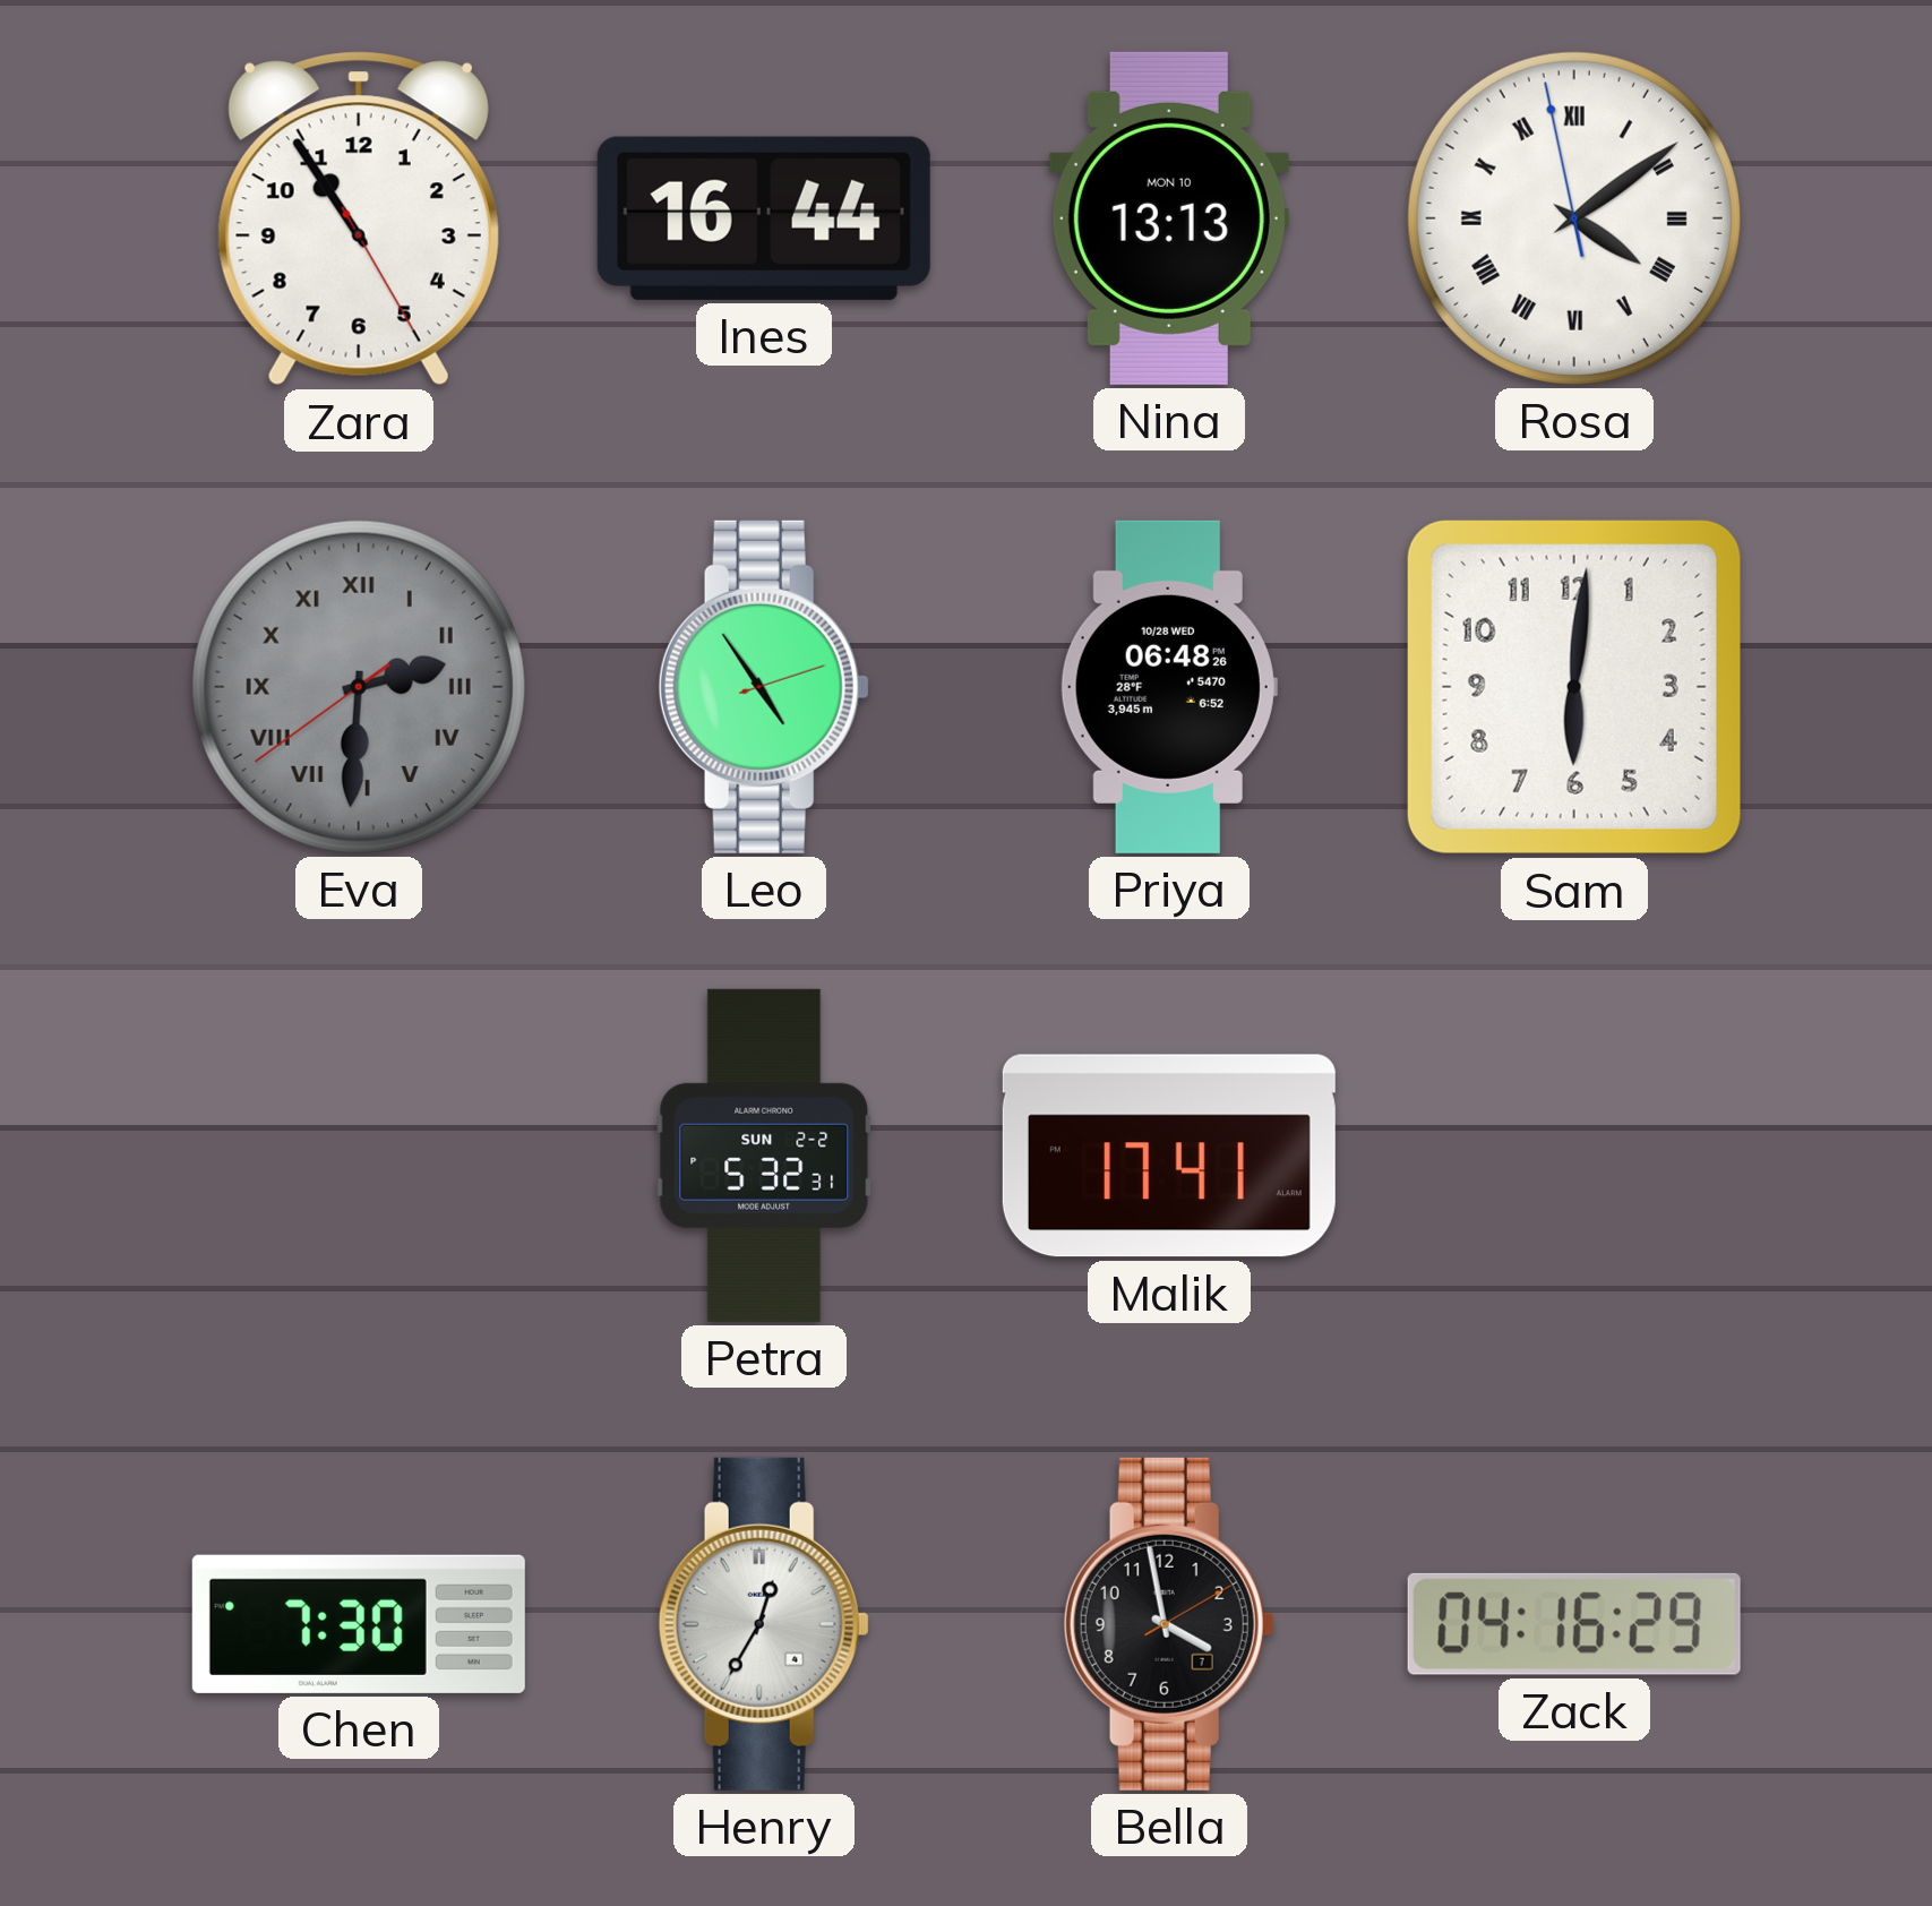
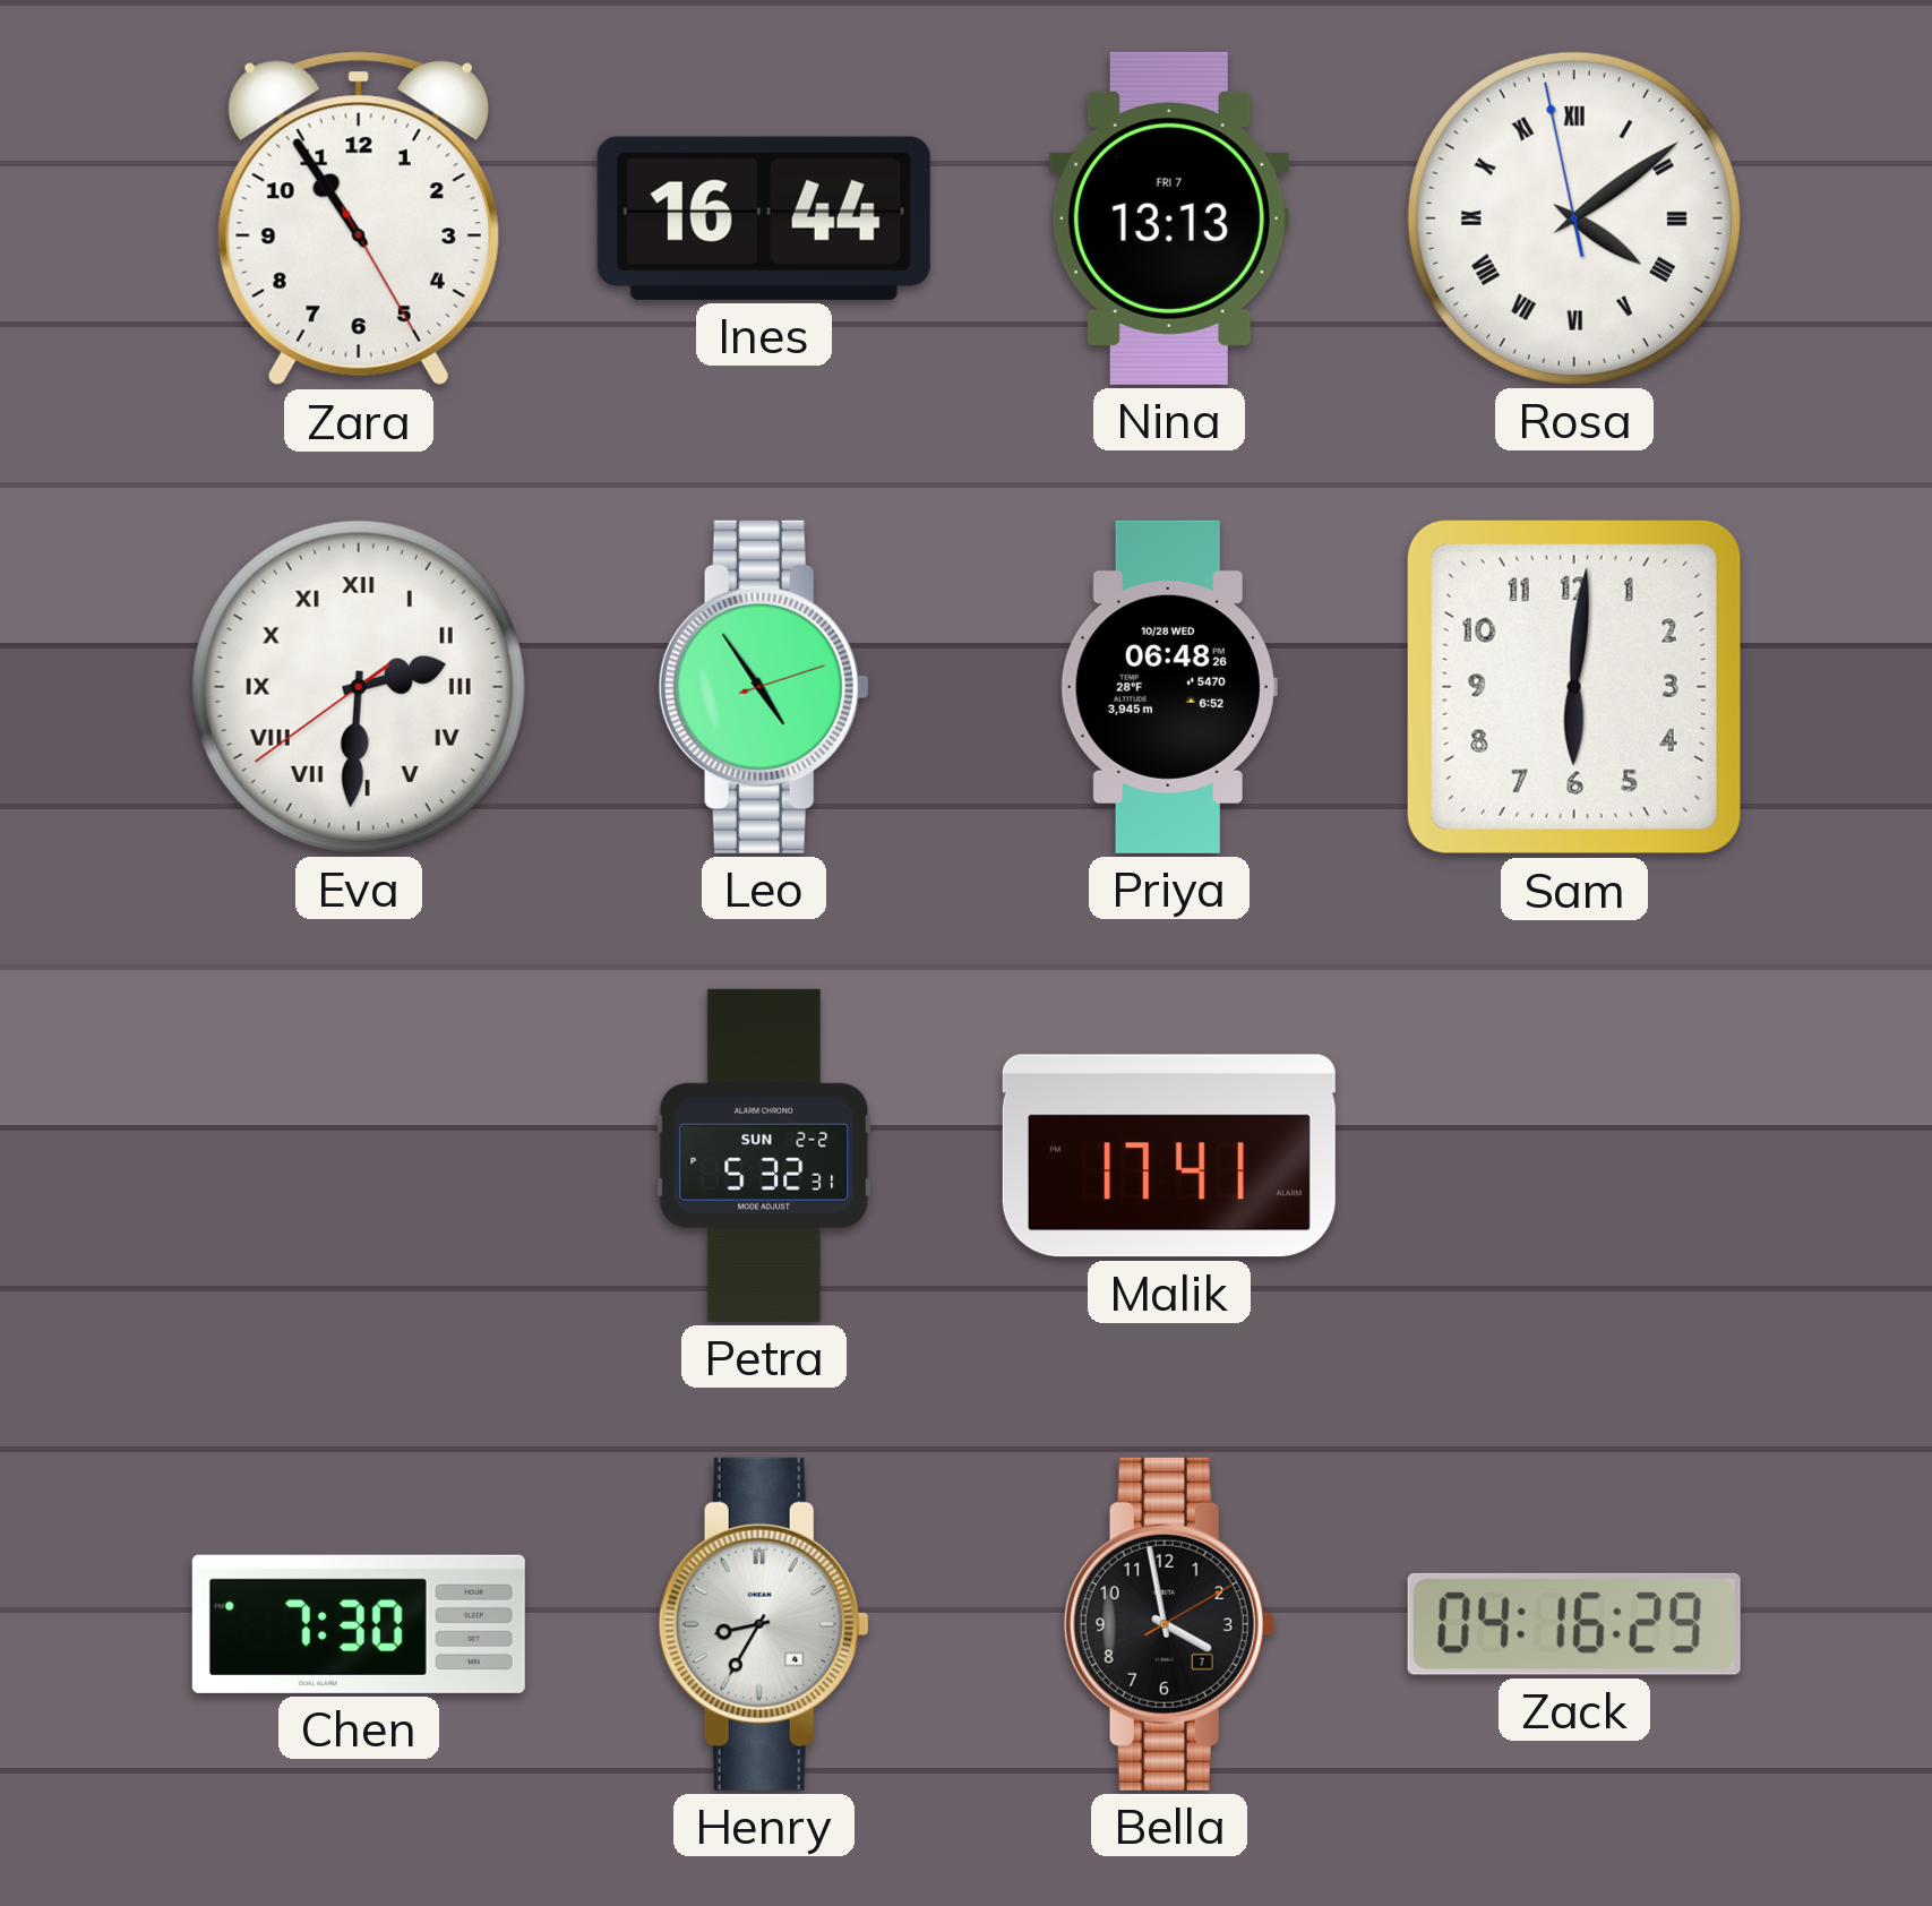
Nina date: MON 10 -> FRI 7
Eva dial: grey -> white
Henry: 12:35 -> 8:35
